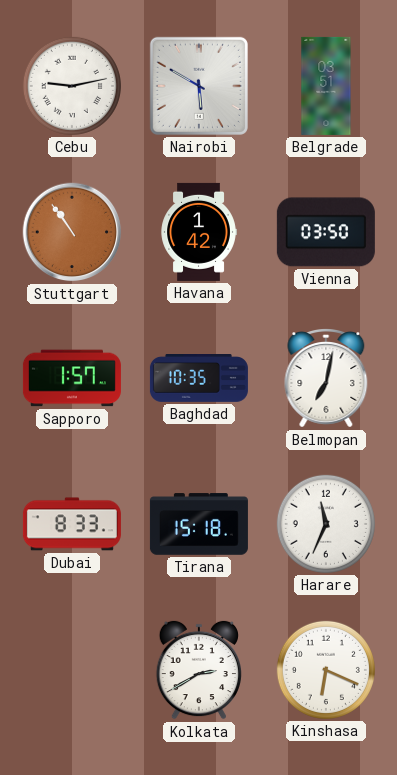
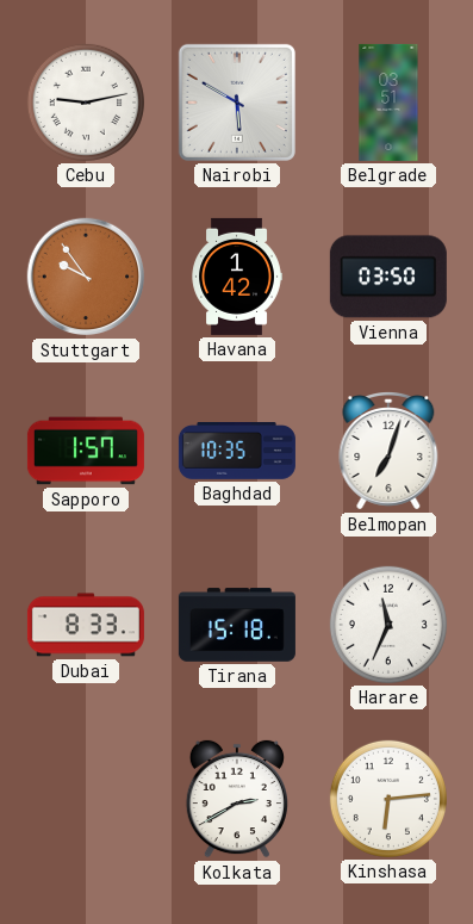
Stuttgart: 10:54 -> 9:54
Belmopan: 7:02 -> 7:03
Kinshasa: 6:19 -> 6:14
